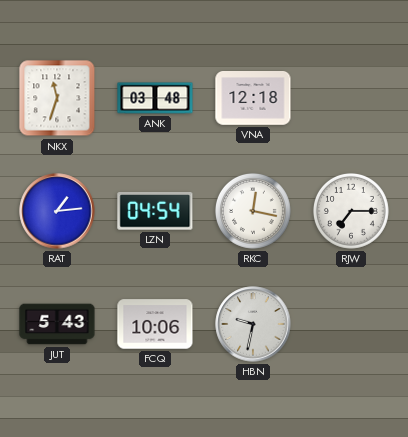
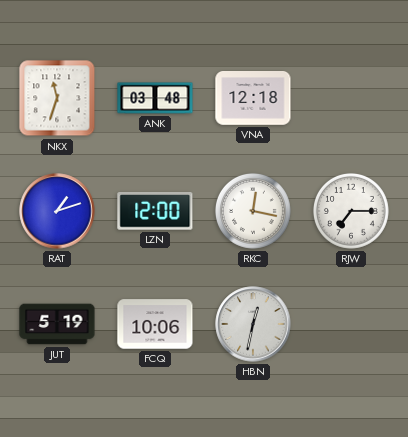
RAT: 1:14 -> 1:12
LZN: 04:54 -> 12:00
JUT: 5:43 -> 5:19
HBN: 9:32 -> 12:32
